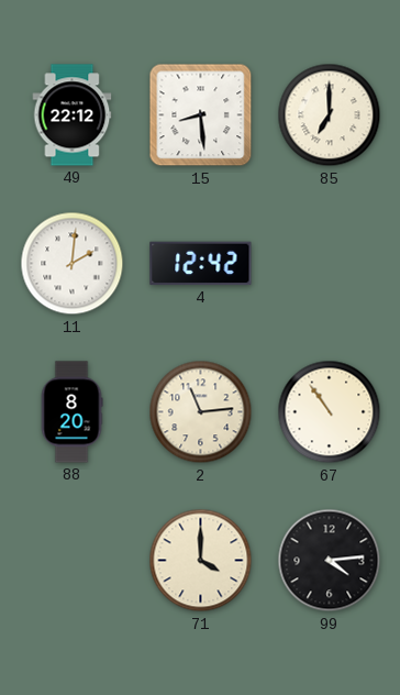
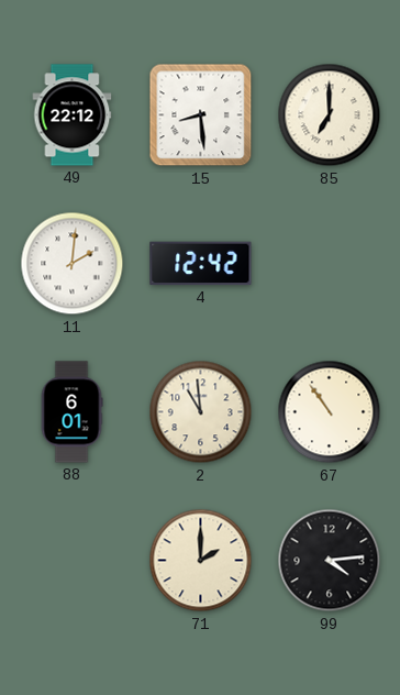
88: 8:20 -> 6:01
2: 11:14 -> 10:59
71: 4:00 -> 2:00
